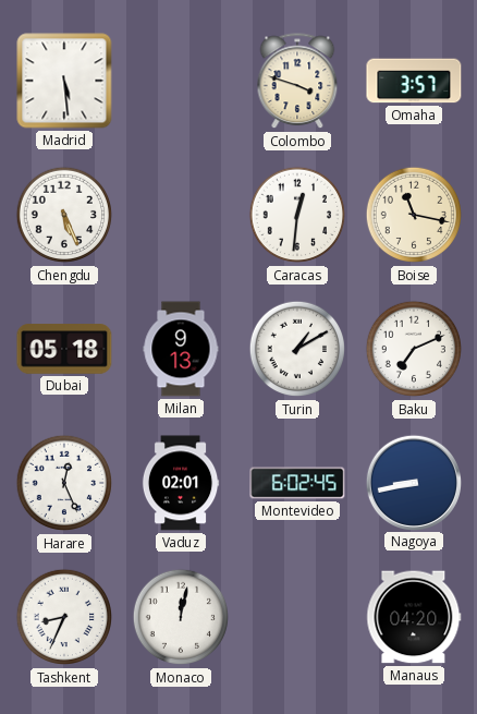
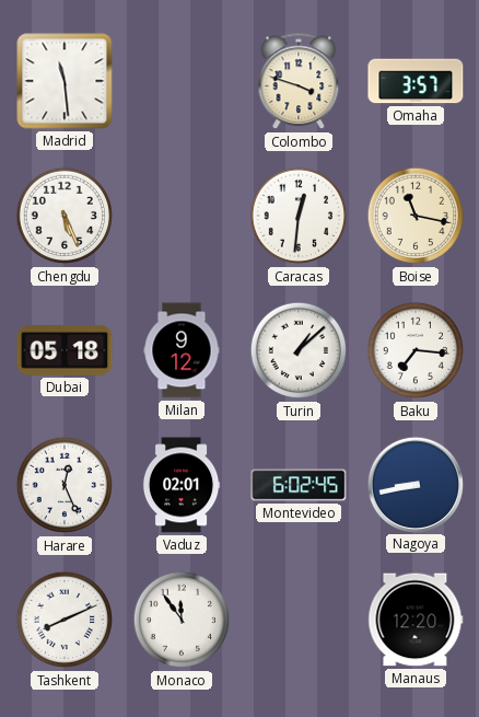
Madrid: 5:29 -> 11:29
Milan: 9:13 -> 9:12
Turin: 1:10 -> 1:08
Baku: 7:11 -> 7:16
Tashkent: 8:34 -> 8:11
Monaco: 12:02 -> 11:54
Manaus: 04:20 -> 12:20
